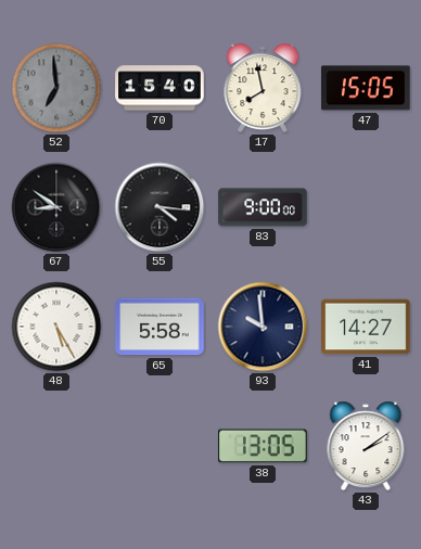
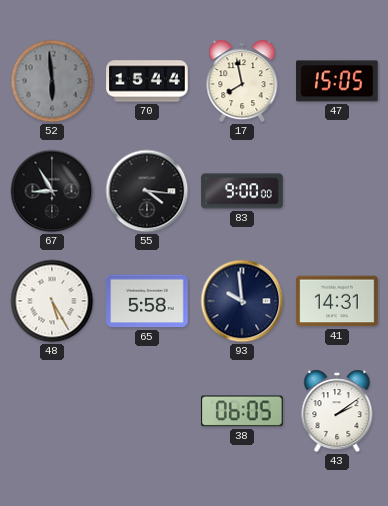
52: 6:59 -> 5:59
70: 15:40 -> 15:44
67: 8:51 -> 8:55
41: 14:27 -> 14:31
38: 13:05 -> 06:05
